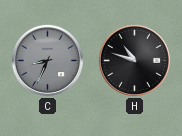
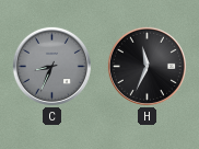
H: 10:48 -> 11:34
